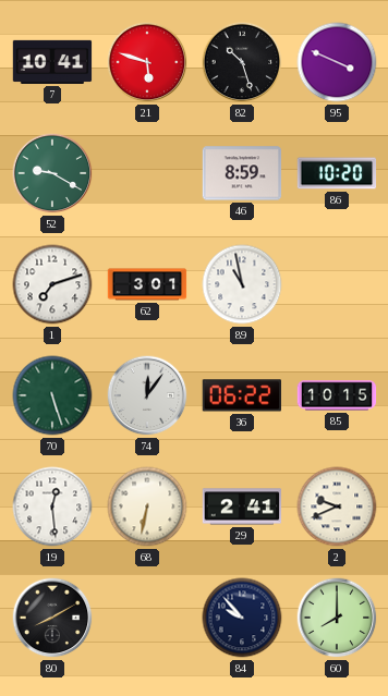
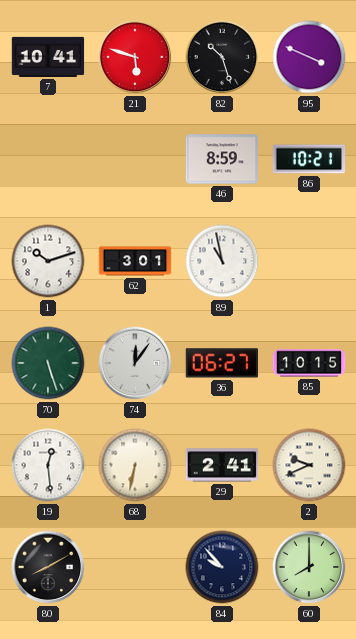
52: 9:20 -> none
86: 10:20 -> 10:21
1: 7:12 -> 10:12
36: 06:22 -> 06:27
